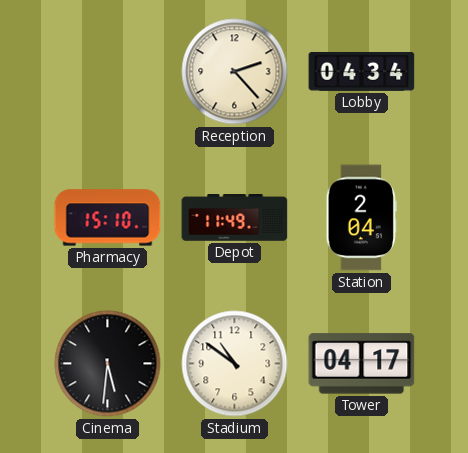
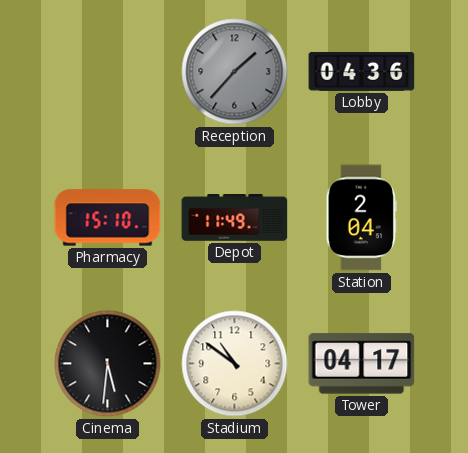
Reception: 2:23 -> 1:37
Reception dial: cream -> grey
Lobby: 04:34 -> 04:36
